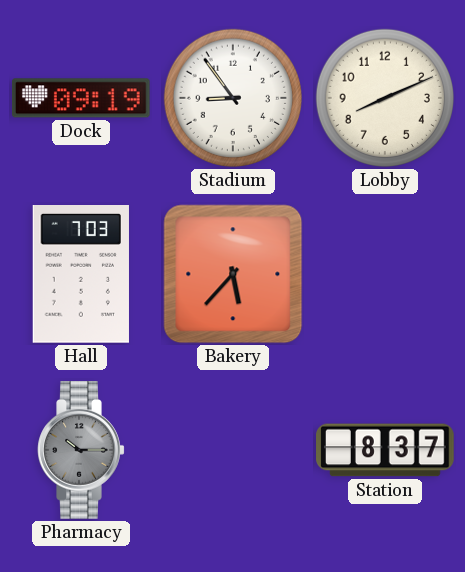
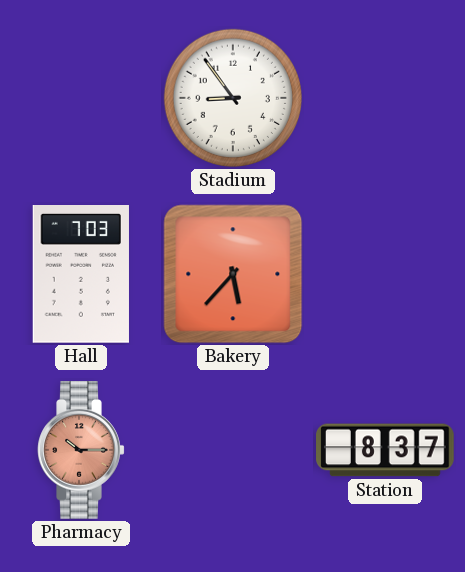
Dock: 09:19 -> none
Lobby: 8:11 -> none
Pharmacy dial: grey -> salmon
